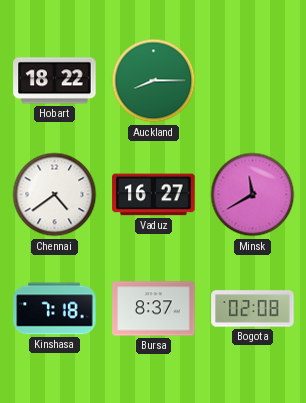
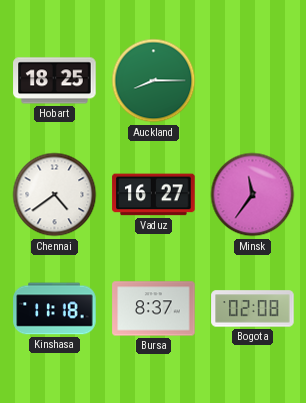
Hobart: 18:22 -> 18:25
Minsk: 11:40 -> 11:36
Kinshasa: 7:18 -> 11:18
